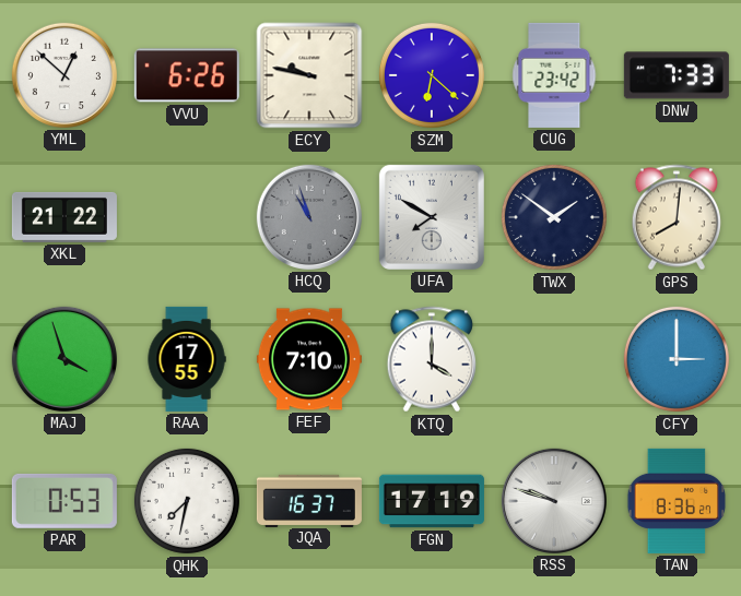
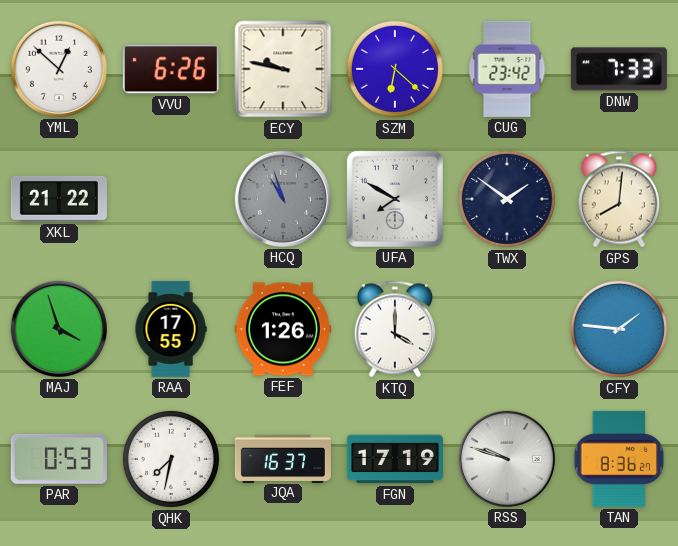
FEF: 7:10 -> 1:26
CFY: 3:00 -> 1:46
